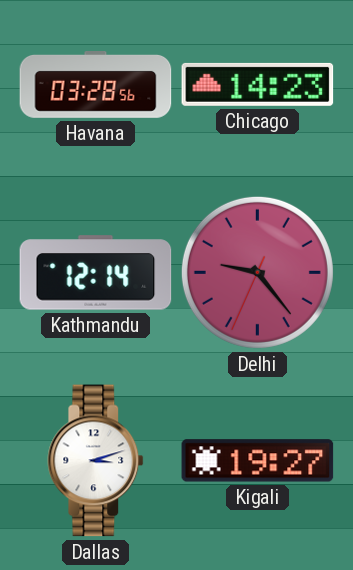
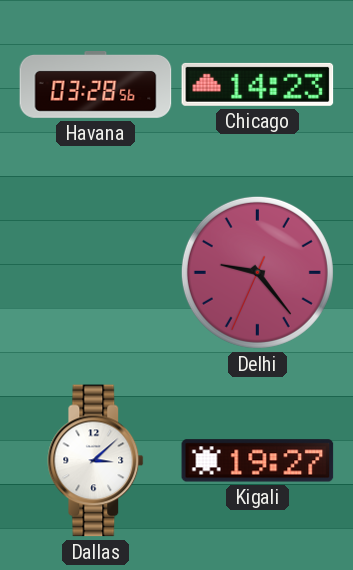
Kathmandu: 12:14 -> none
Dallas: 3:12 -> 3:08
